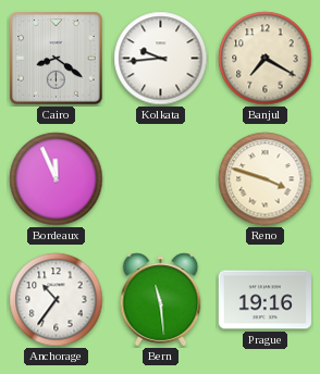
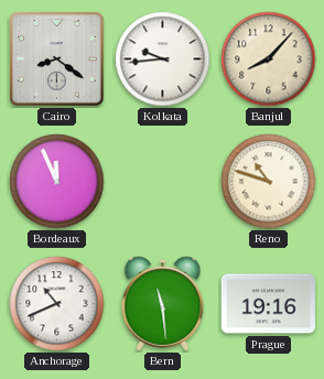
Banjul: 7:20 -> 8:07
Reno: 3:48 -> 10:48
Anchorage: 10:36 -> 10:41
